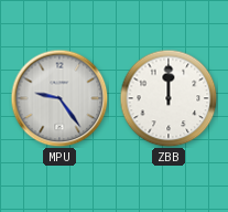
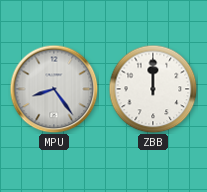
MPU: 9:24 -> 8:24
